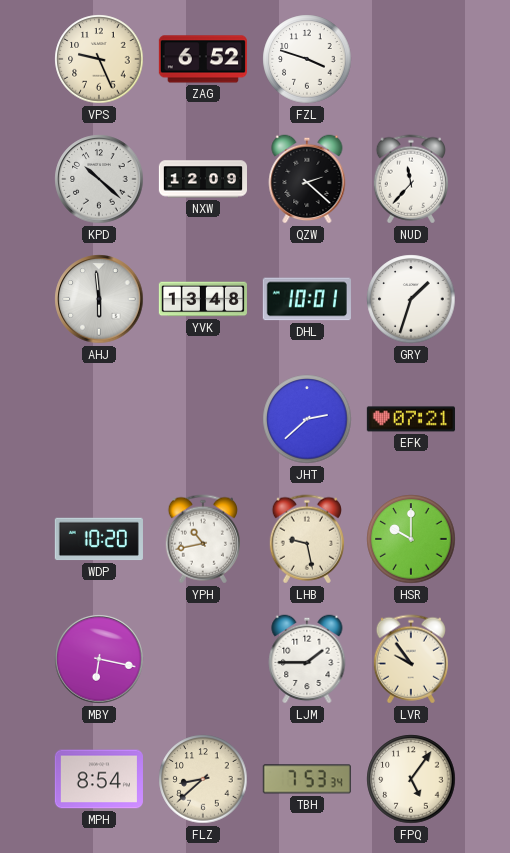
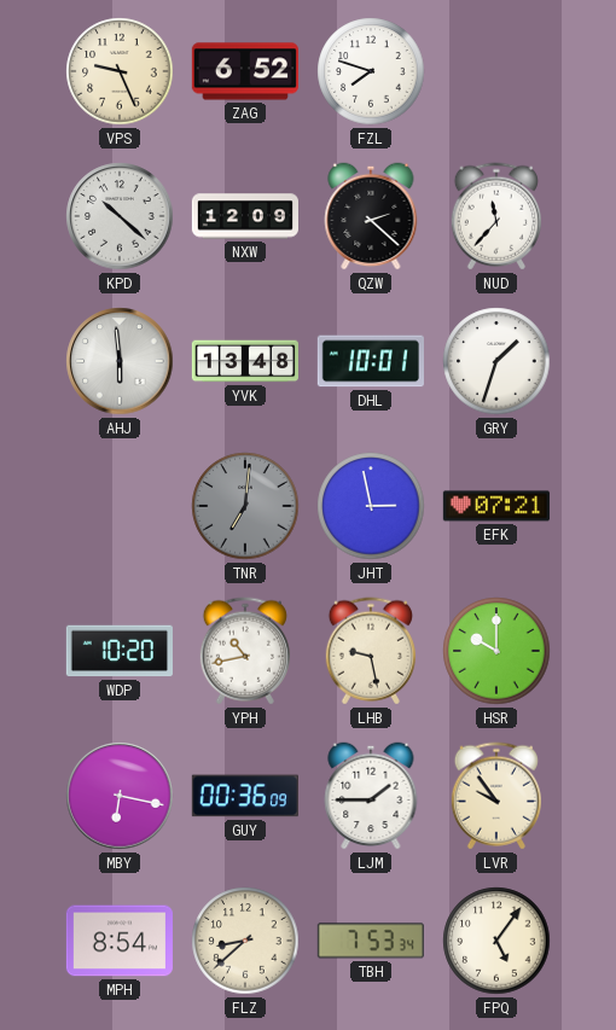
FZL: 3:48 -> 7:48
TNR: none -> 7:01
JHT: 2:38 -> 2:58
GUY: none -> 00:36
